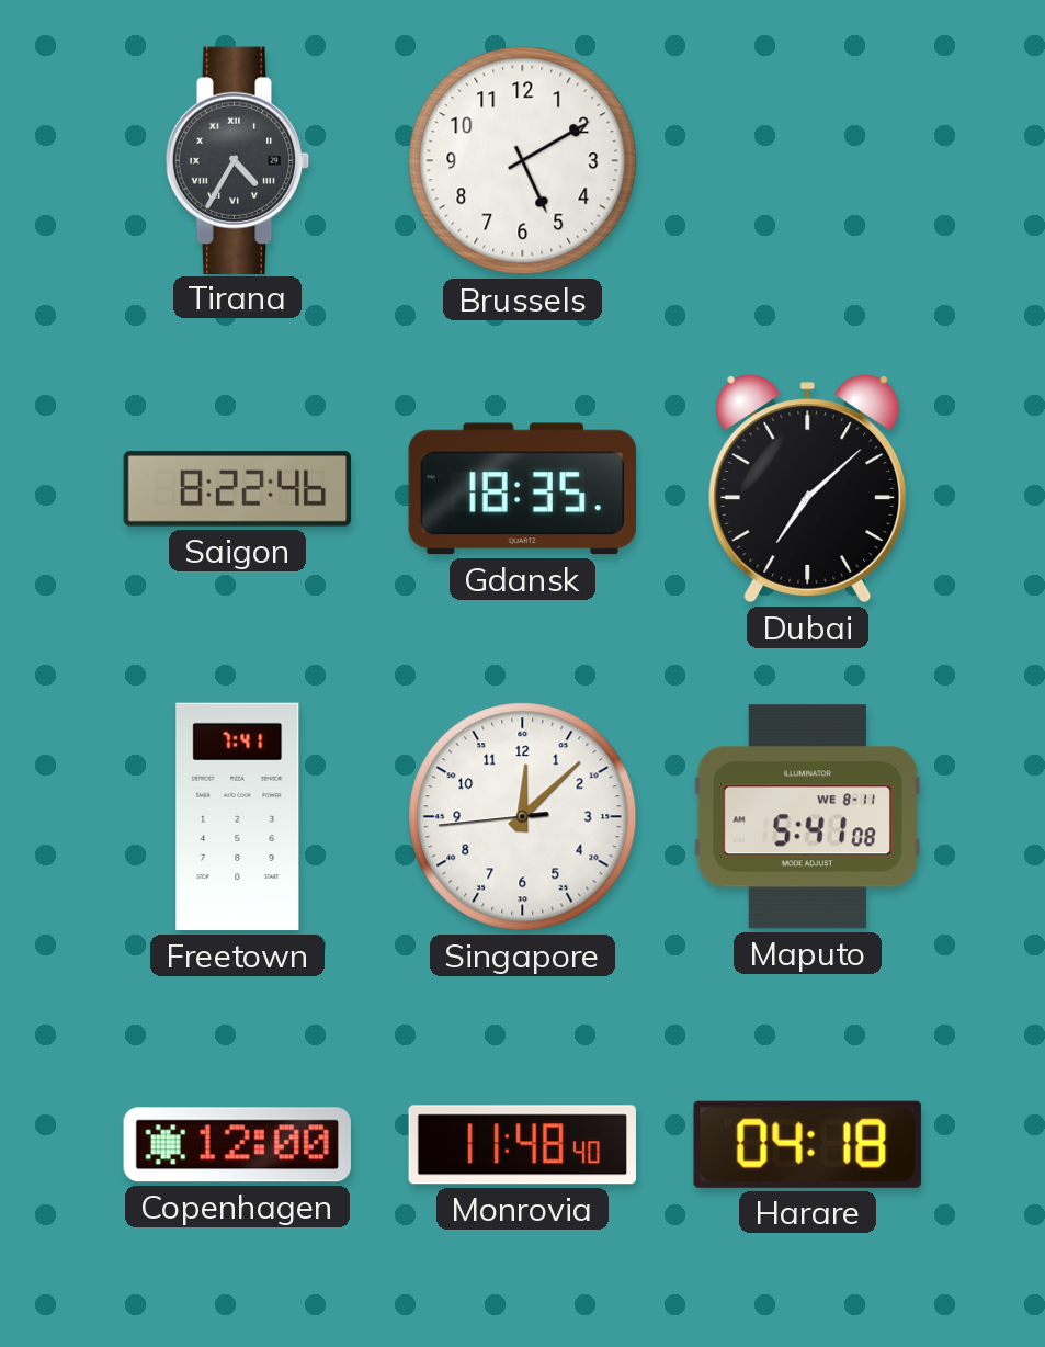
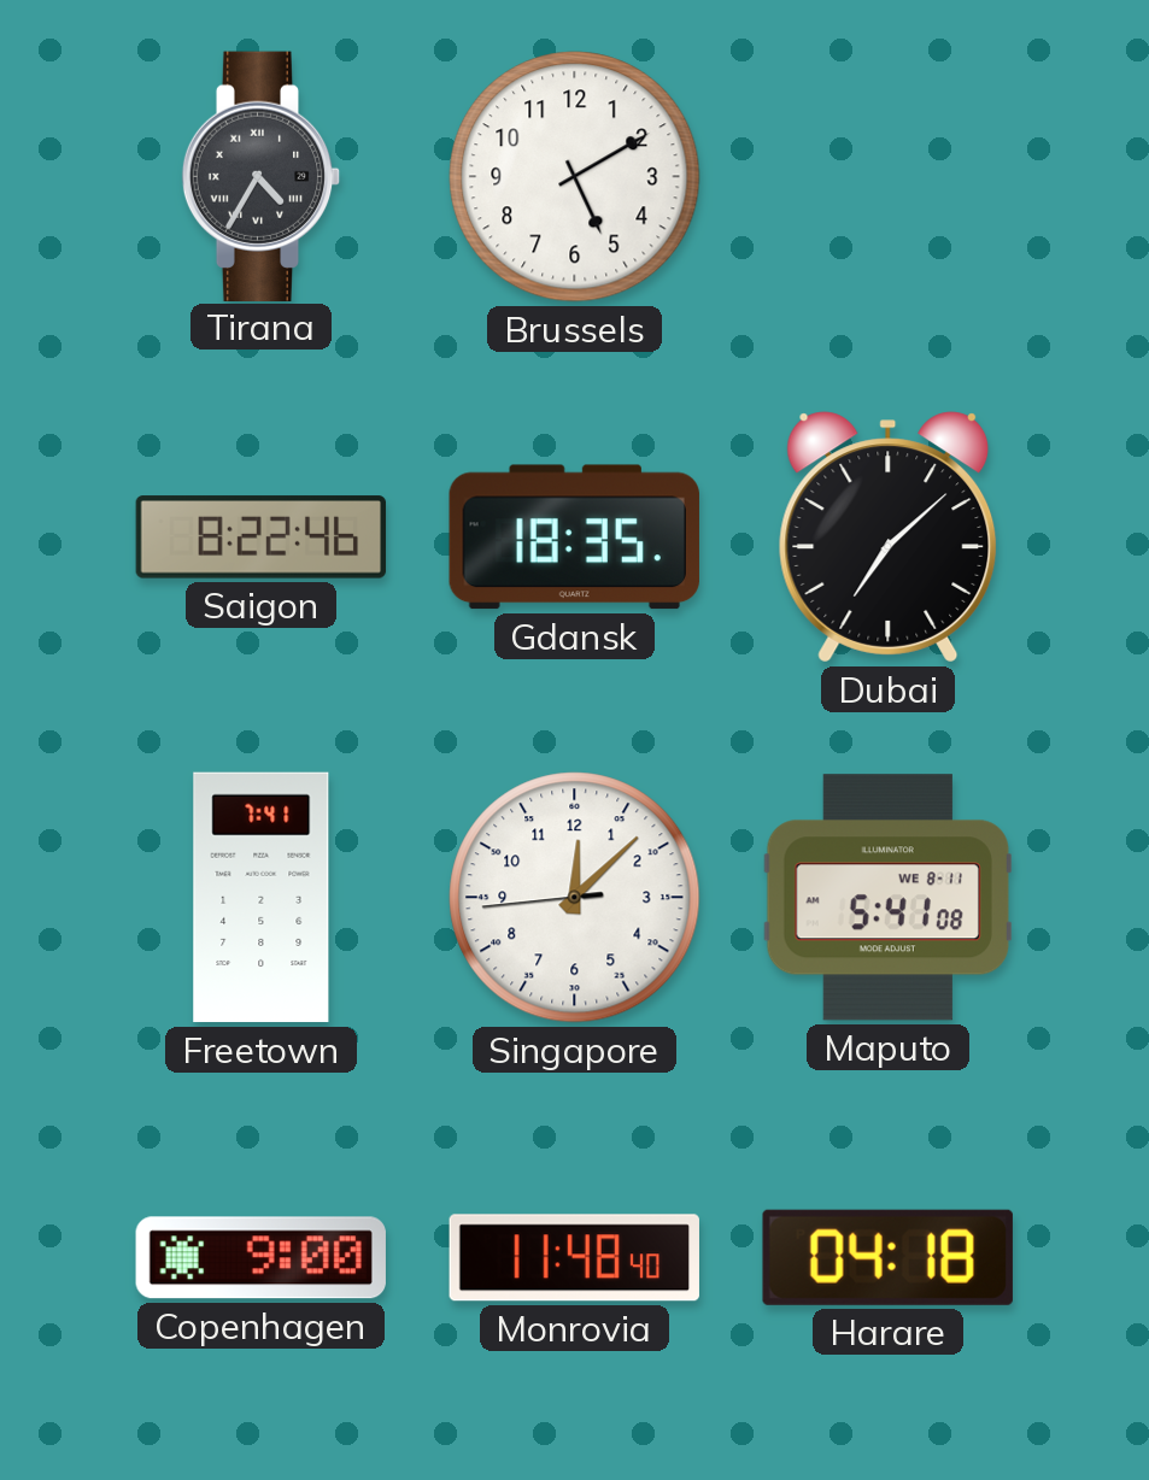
Copenhagen: 12:00 -> 9:00
